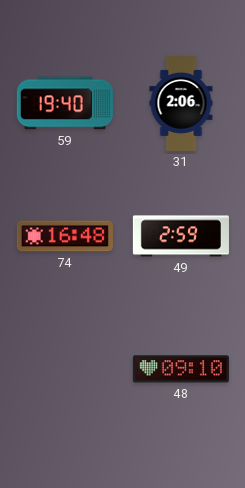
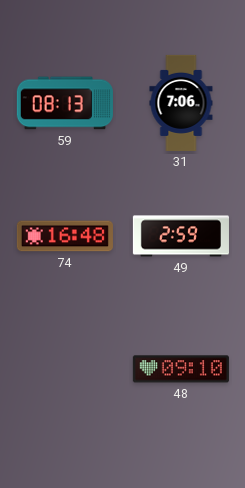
59: 19:40 -> 08:13
31: 2:06 -> 7:06
